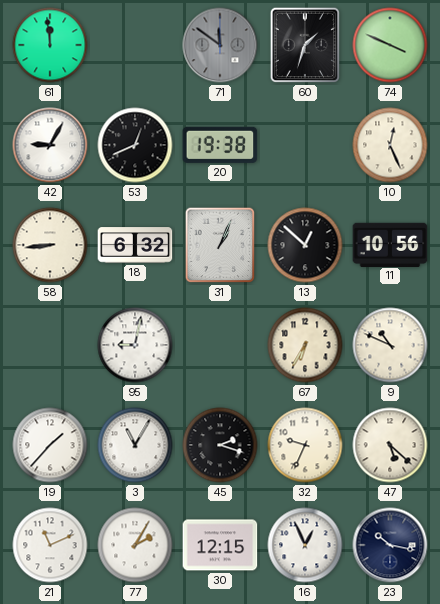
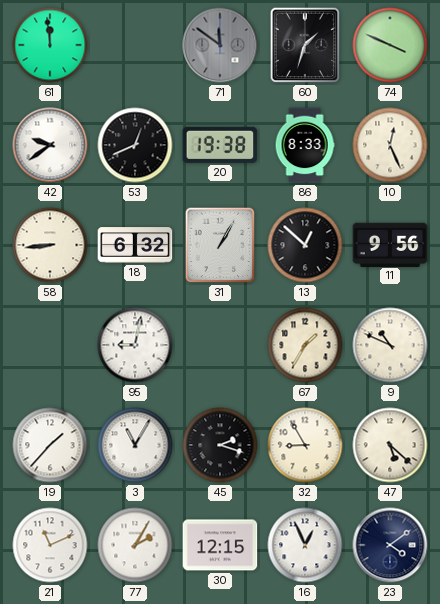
42: 9:05 -> 9:39
86: none -> 8:33
31: 1:04 -> 1:05
11: 10:56 -> 9:56
67: 6:35 -> 1:35
32: 9:34 -> 8:55
23: 10:17 -> 4:09
